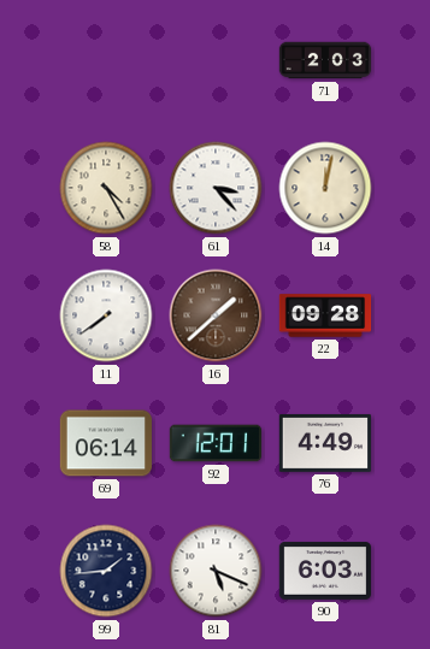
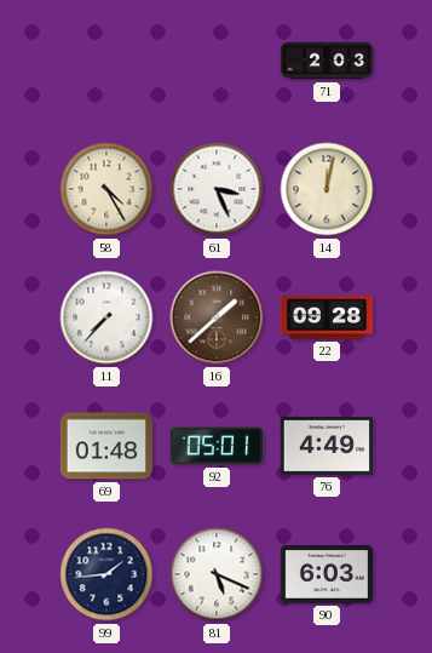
61: 3:23 -> 3:26
11: 7:39 -> 7:37
69: 06:14 -> 01:48
92: 12:01 -> 05:01
